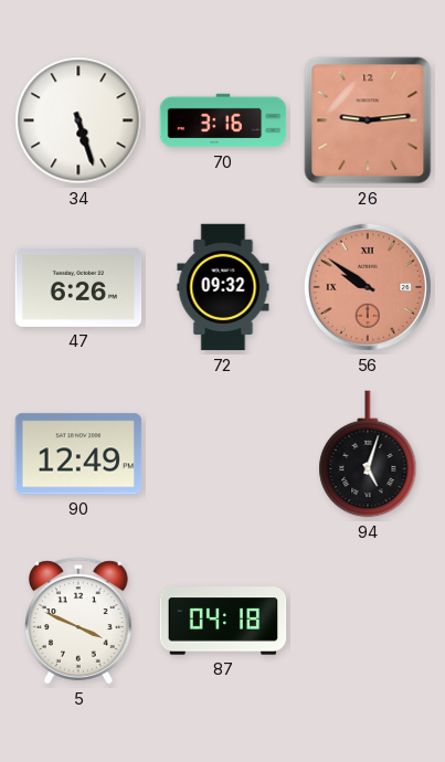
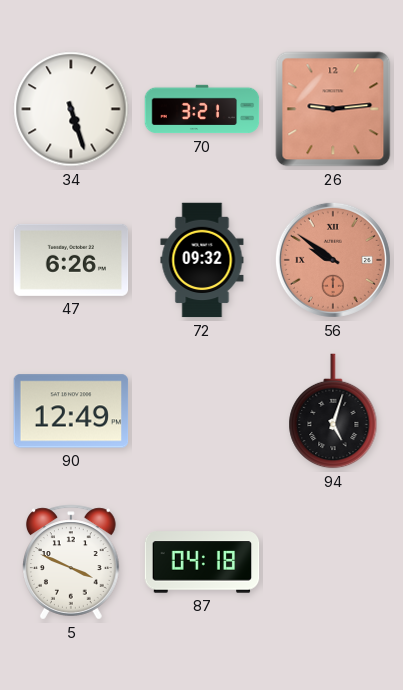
70: 3:16 -> 3:21
